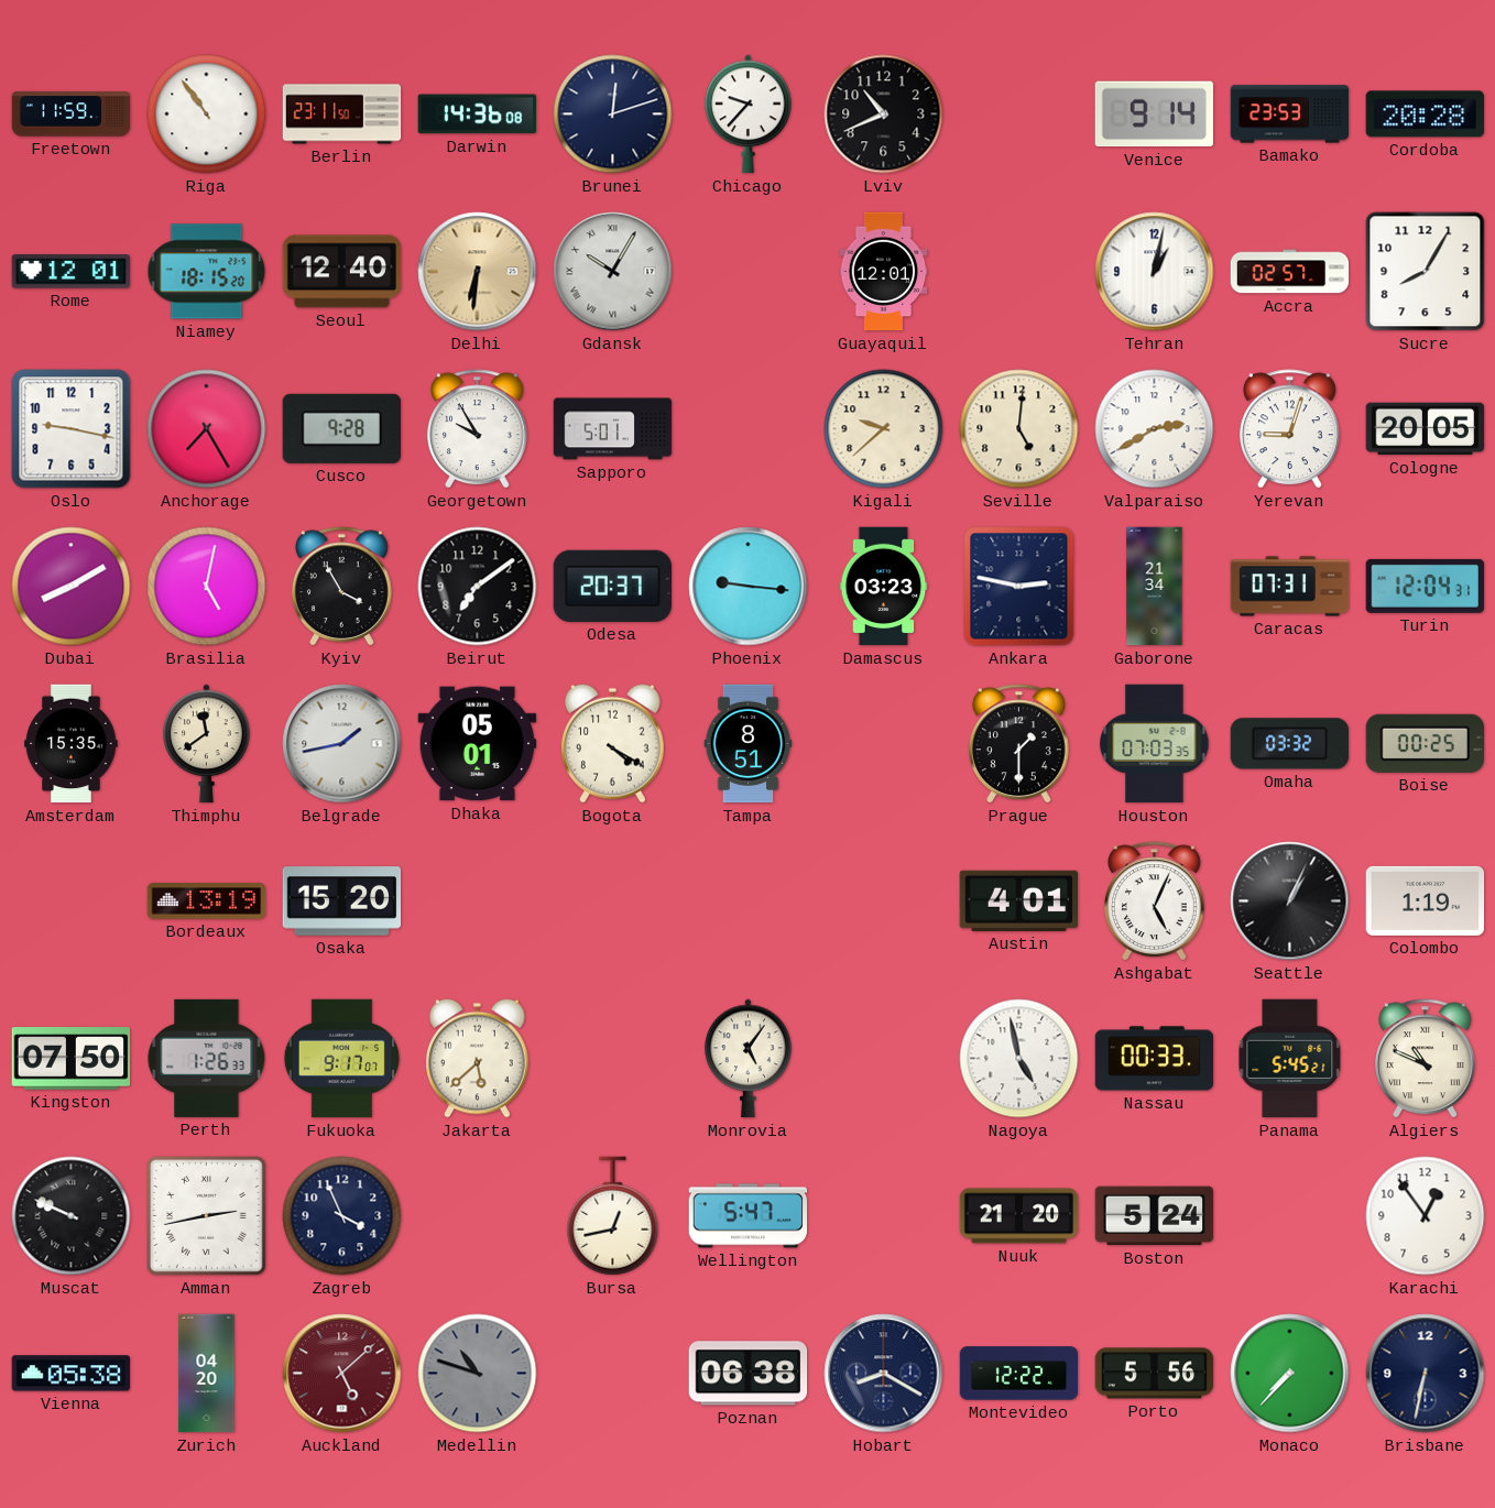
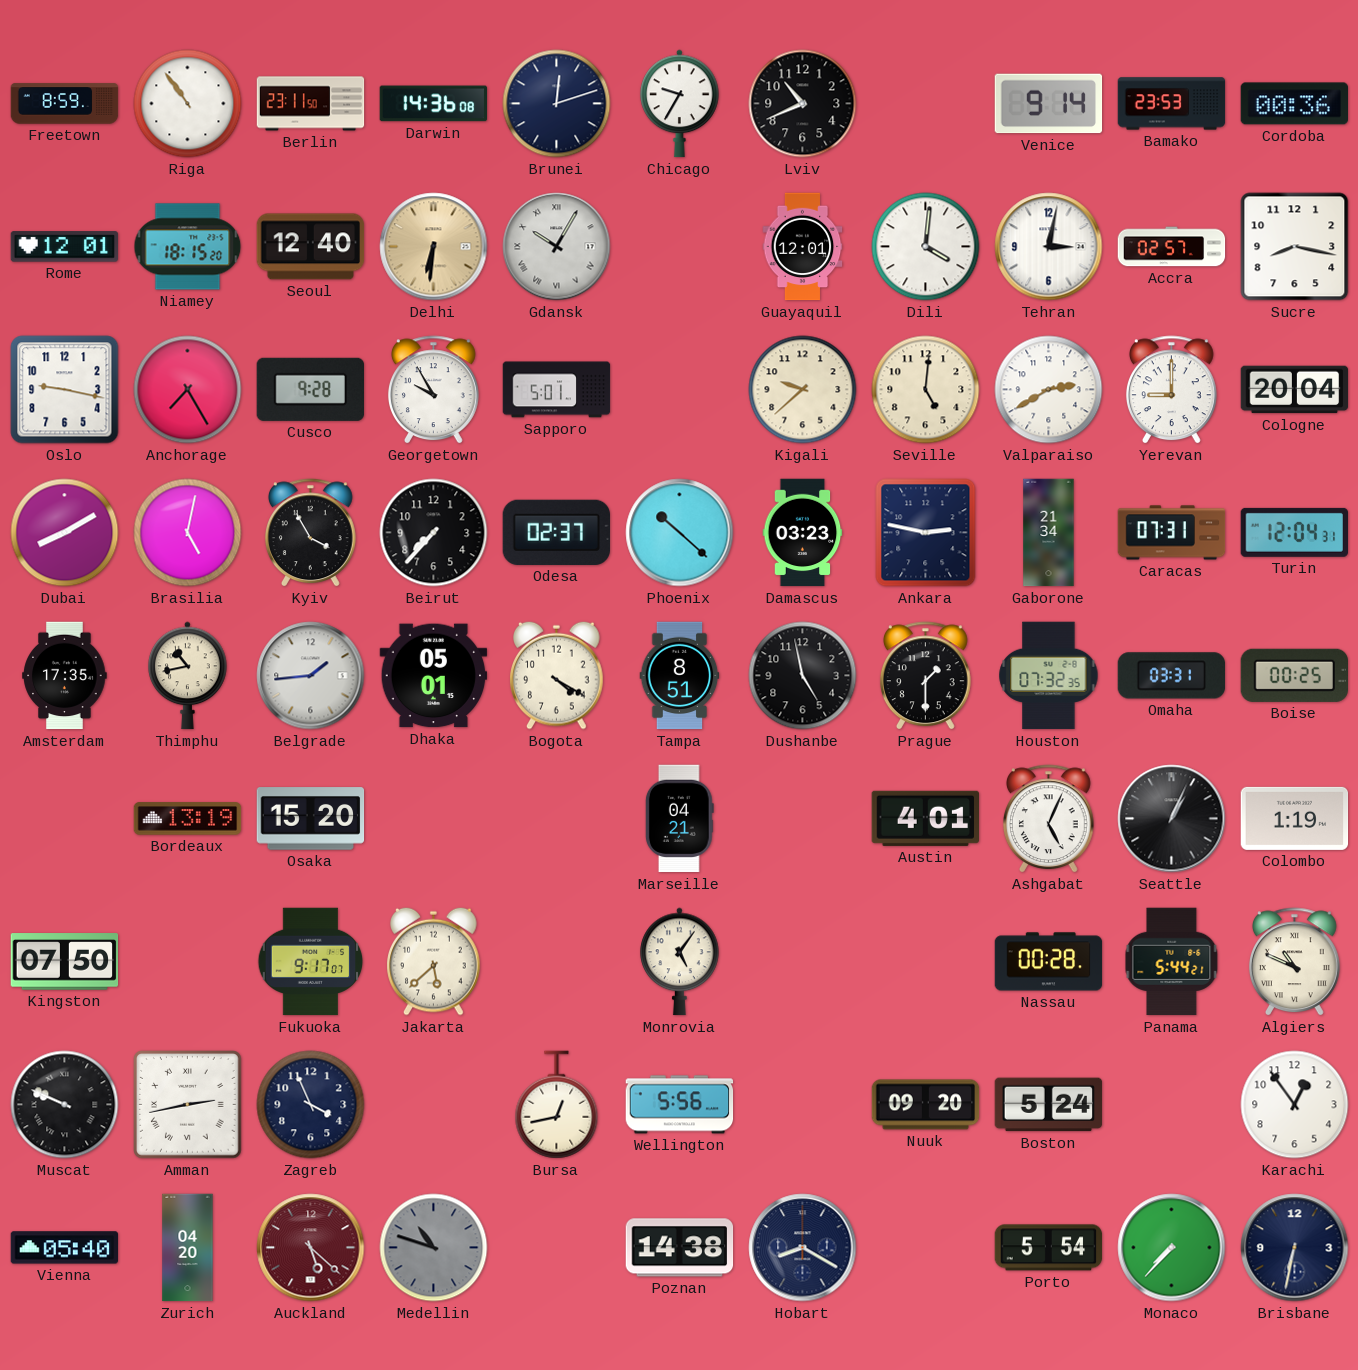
Freetown: 11:59 -> 8:59
Chicago: 9:37 -> 9:35
Cordoba: 20:28 -> 00:36
Dili: none -> 4:01
Tehran: 1:02 -> 3:02
Sucre: 8:05 -> 8:17
Yerevan: 9:03 -> 9:00
Cologne: 20:05 -> 20:04
Beirut: 7:09 -> 7:37
Odesa: 20:37 -> 02:37
Phoenix: 9:16 -> 10:22
Amsterdam: 15:35 -> 17:35
Thimphu: 11:39 -> 10:43
Belgrade: 1:43 -> 1:44
Dushanbe: none -> 4:58
Houston: 07:03 -> 07:32
Omaha: 03:32 -> 03:31
Marseille: none -> 04:21
Perth: 1:26 -> none
Nagoya: 4:58 -> none
Nassau: 00:33 -> 00:28
Panama: 5:45 -> 5:44
Wellington: 5:47 -> 5:56
Nuuk: 21:20 -> 09:20
Vienna: 05:38 -> 05:40
Auckland: 5:08 -> 5:22
Poznan: 06:38 -> 14:38
Montevideo: 12:22 -> none
Porto: 5:56 -> 5:54
